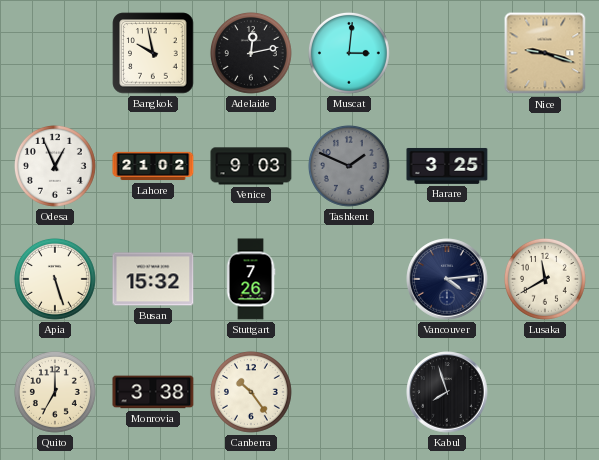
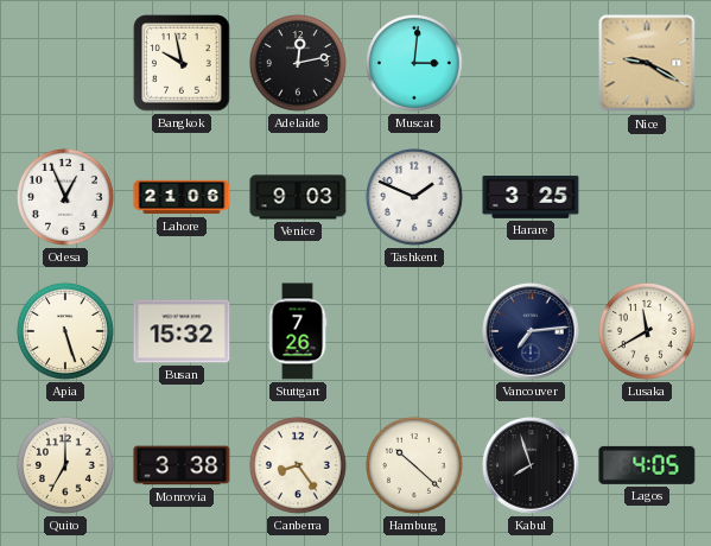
Nice: 9:18 -> 9:20
Lahore: 21:02 -> 21:06
Tashkent dial: grey -> white
Vancouver: 4:14 -> 7:14
Canberra: 10:24 -> 8:24
Hamburg: none -> 10:22
Lagos: none -> 4:05
